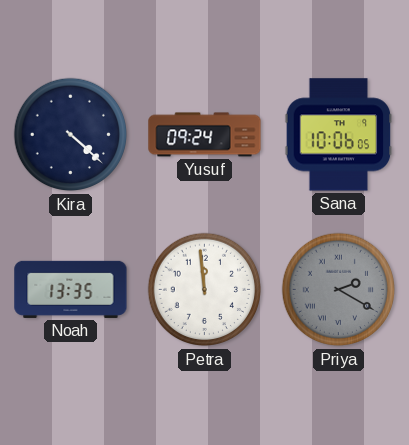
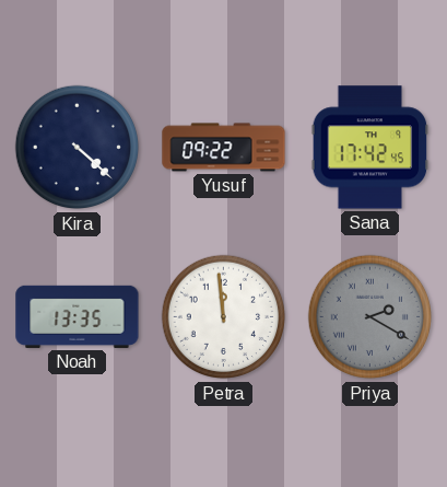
Yusuf: 09:24 -> 09:22
Sana: 10:06 -> 17:42
